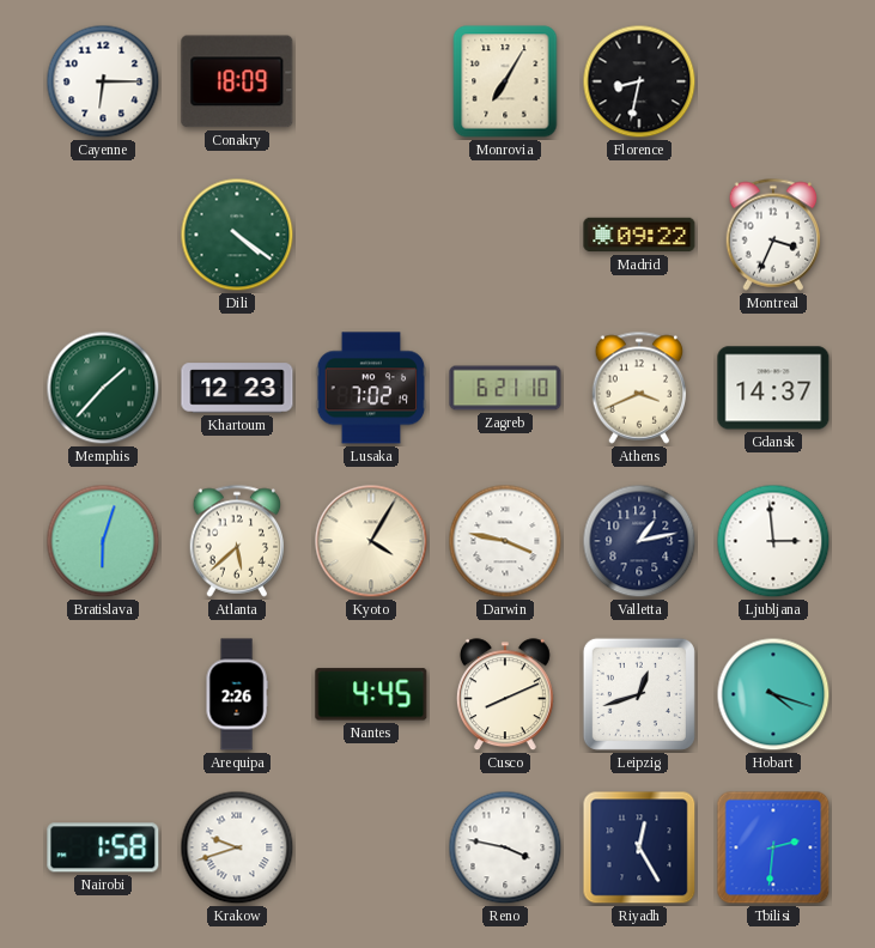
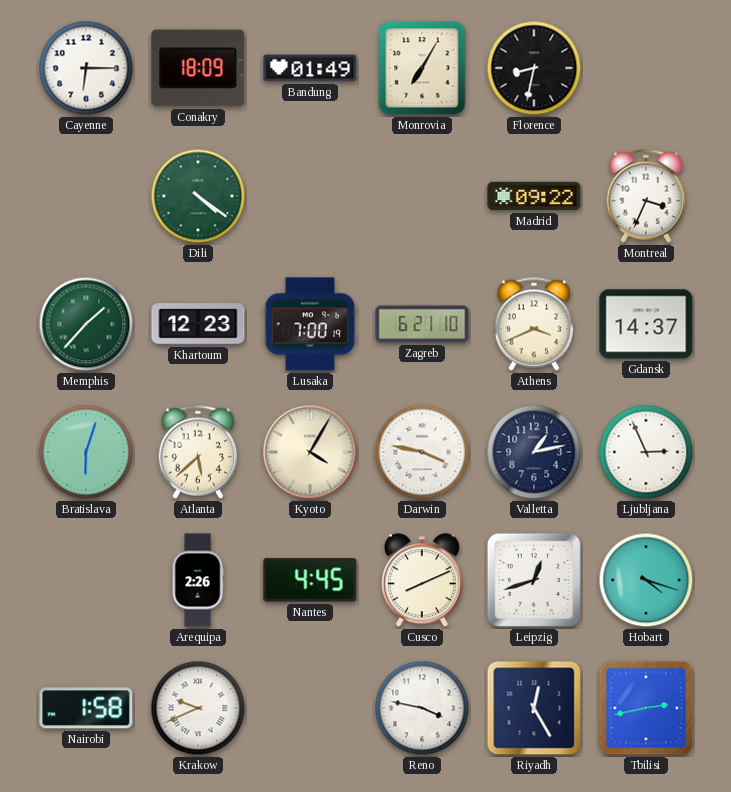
Bandung: none -> 01:49
Lusaka: 7:02 -> 7:00
Ljubljana: 2:59 -> 2:56
Krakow: 9:42 -> 9:41
Tbilisi: 2:31 -> 2:43
